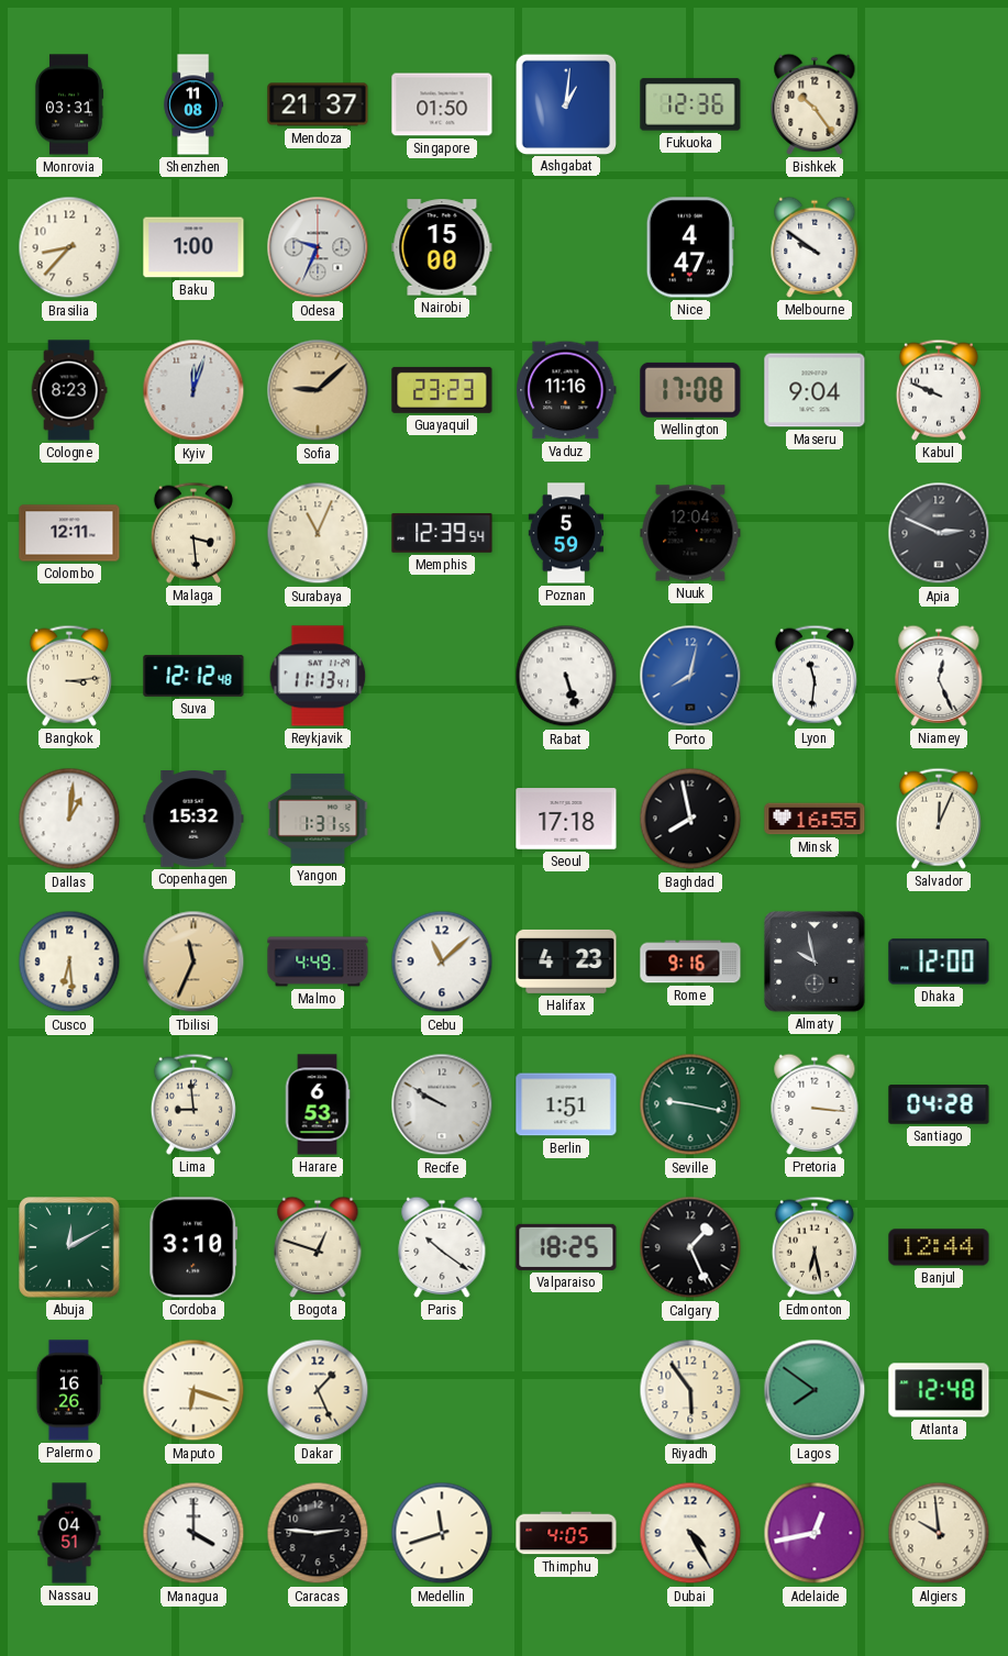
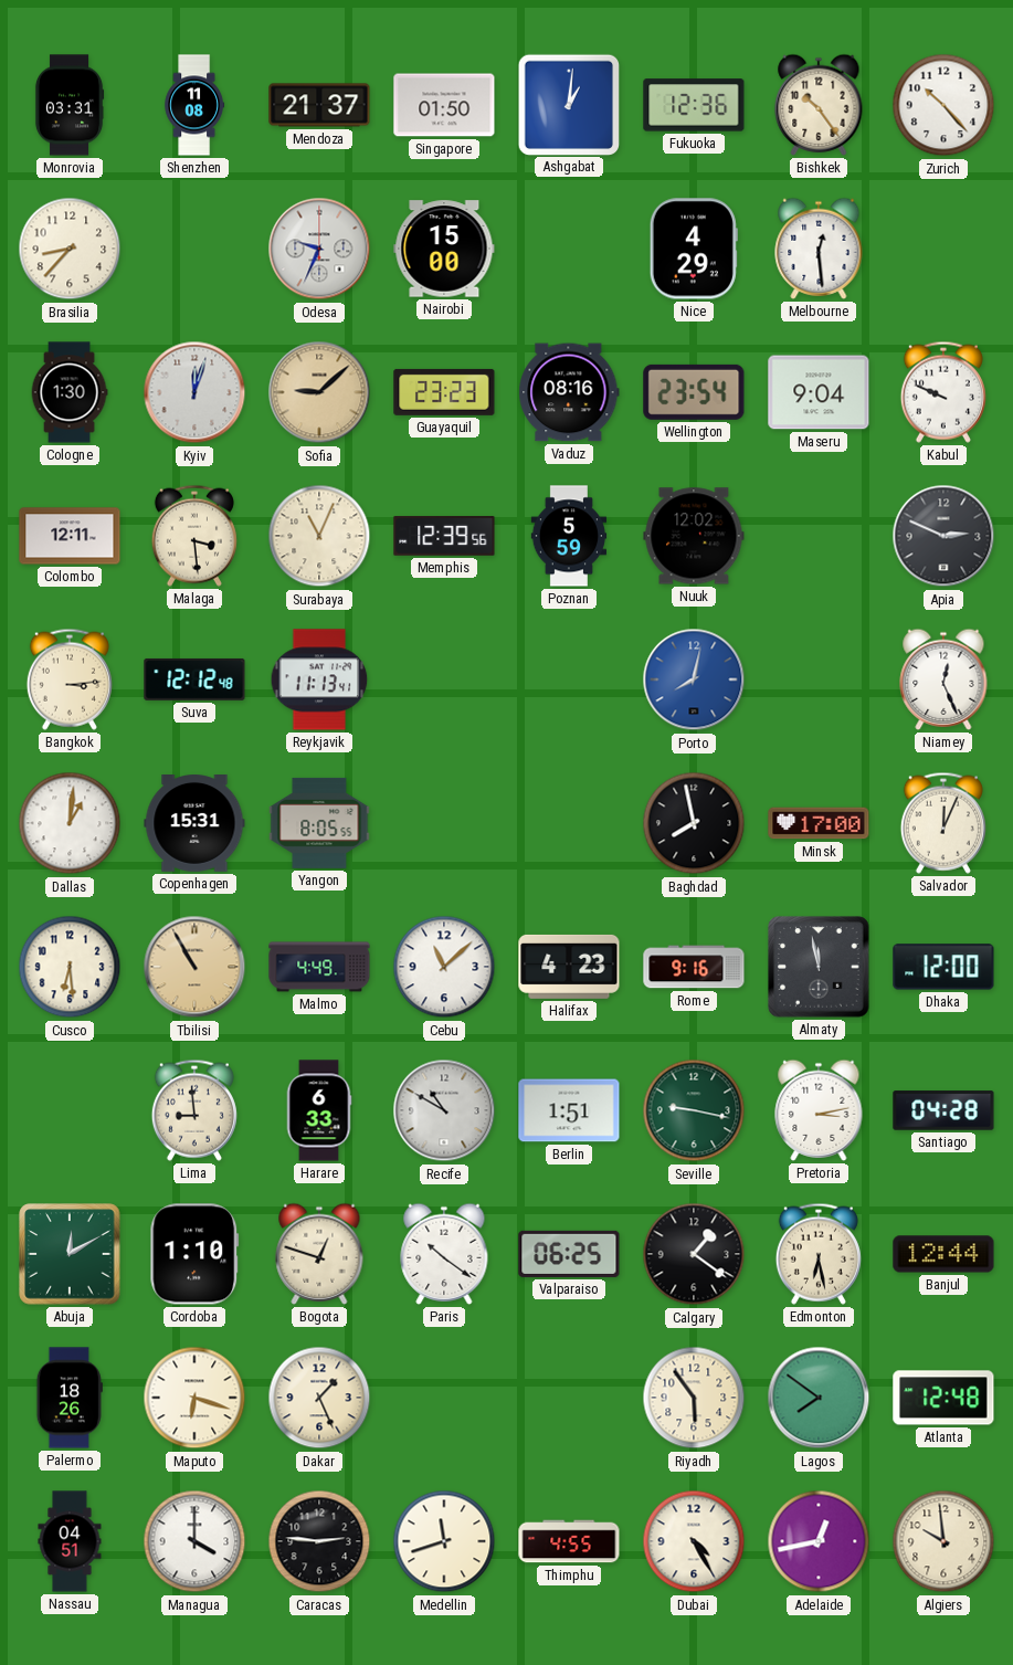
Zurich: none -> 10:23
Baku: 1:00 -> none
Nice: 4:47 -> 4:29
Melbourne: 9:51 -> 12:29
Cologne: 8:23 -> 1:30
Vaduz: 11:16 -> 08:16
Wellington: 17:08 -> 23:54
Memphis: 12:39:54 -> 12:39:56
Nuuk: 12:04 -> 12:02
Rabat: 5:27 -> none
Lyon: 11:31 -> none
Copenhagen: 15:32 -> 15:31
Yangon: 1:31 -> 8:05
Seoul: 17:18 -> none
Minsk: 16:55 -> 17:00
Tbilisi: 11:34 -> 10:55
Almaty: 9:58 -> 11:58
Harare: 6:53 -> 6:33
Recife: 9:50 -> 10:50
Pretoria: 3:16 -> 3:13
Cordoba: 3:10 -> 1:10
Valparaiso: 18:25 -> 06:25
Calgary: 1:26 -> 1:21
Palermo: 16:26 -> 18:26
Thimphu: 4:05 -> 4:55
